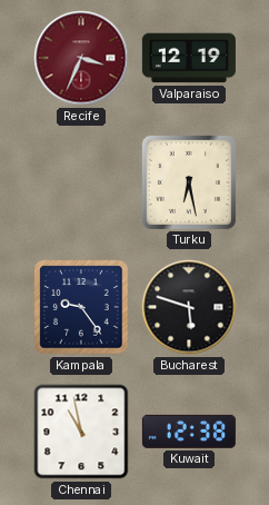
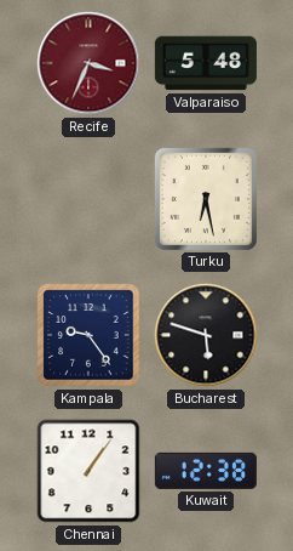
Valparaiso: 12:19 -> 5:48
Chennai: 10:58 -> 1:06
